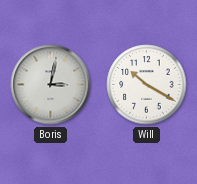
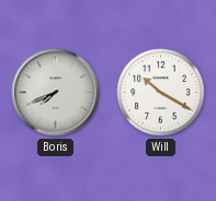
Boris: 3:02 -> 7:41
